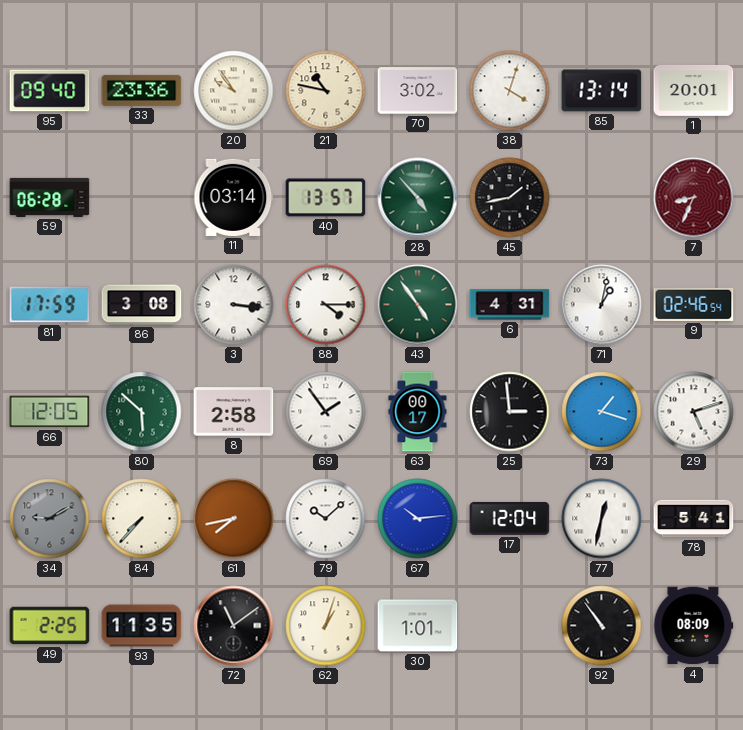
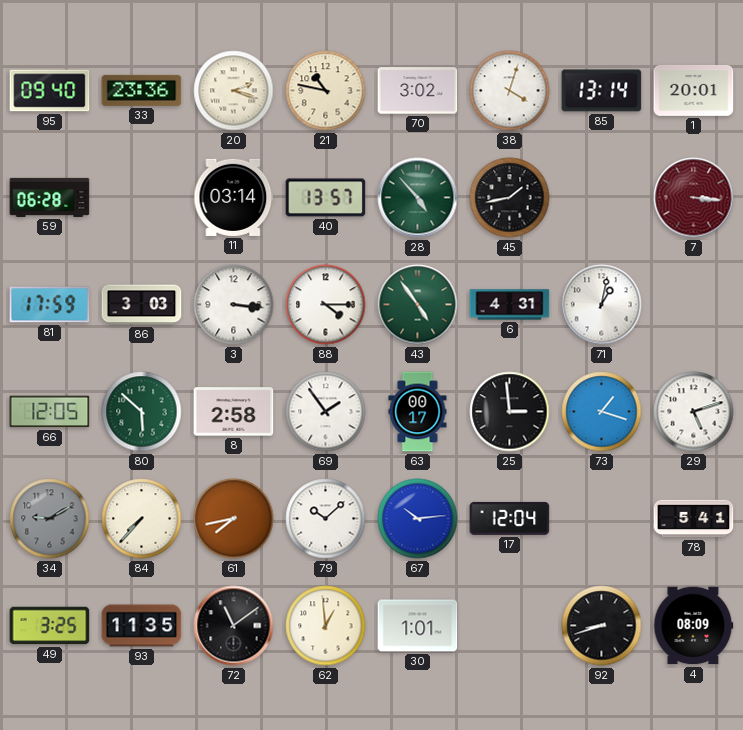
20: 9:54 -> 2:18
7: 8:34 -> 3:16
86: 3:08 -> 3:03
9: 02:46 -> none
77: 12:32 -> none
49: 2:25 -> 3:25
62: 1:03 -> 12:59
92: 10:54 -> 8:42
